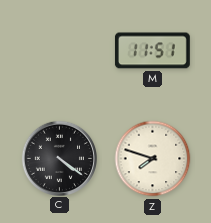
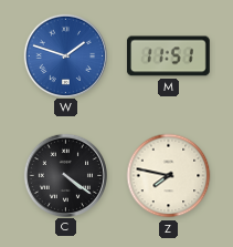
W: none -> 1:48
Z: 7:48 -> 7:47
